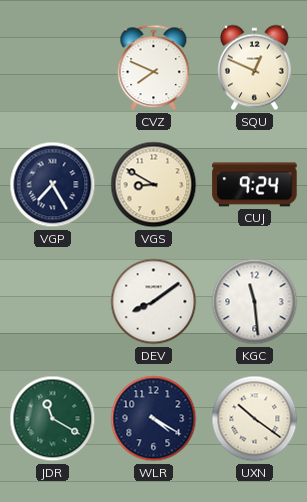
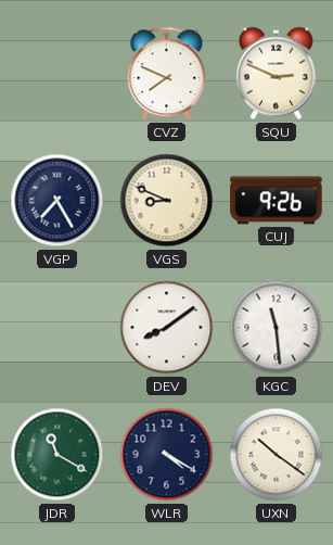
SQU: 12:49 -> 2:49
VGS: 8:50 -> 8:49
CUJ: 9:24 -> 9:26
